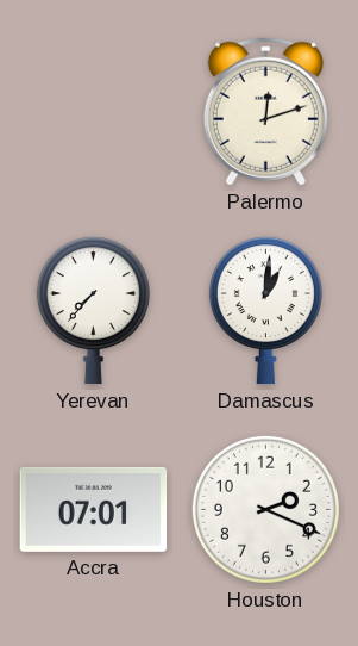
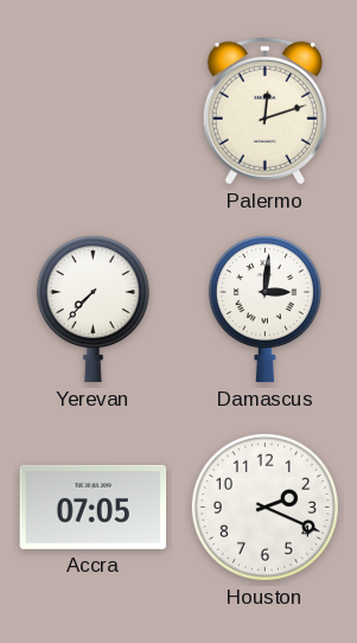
Damascus: 1:01 -> 3:01
Accra: 07:01 -> 07:05
